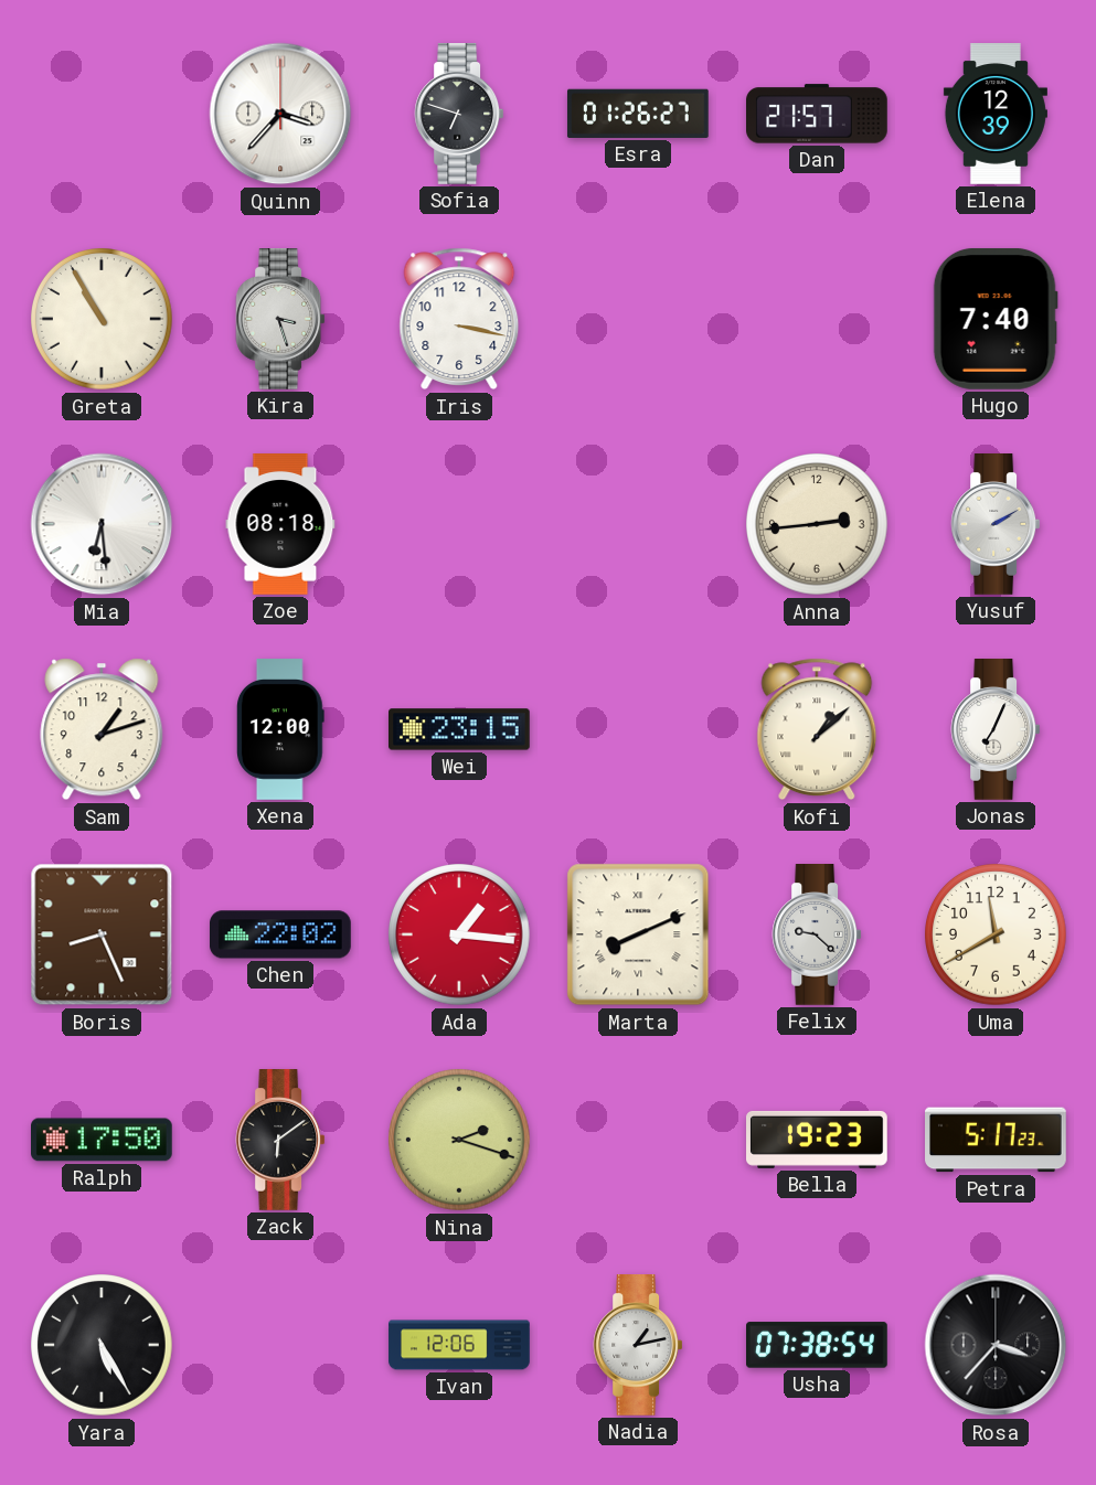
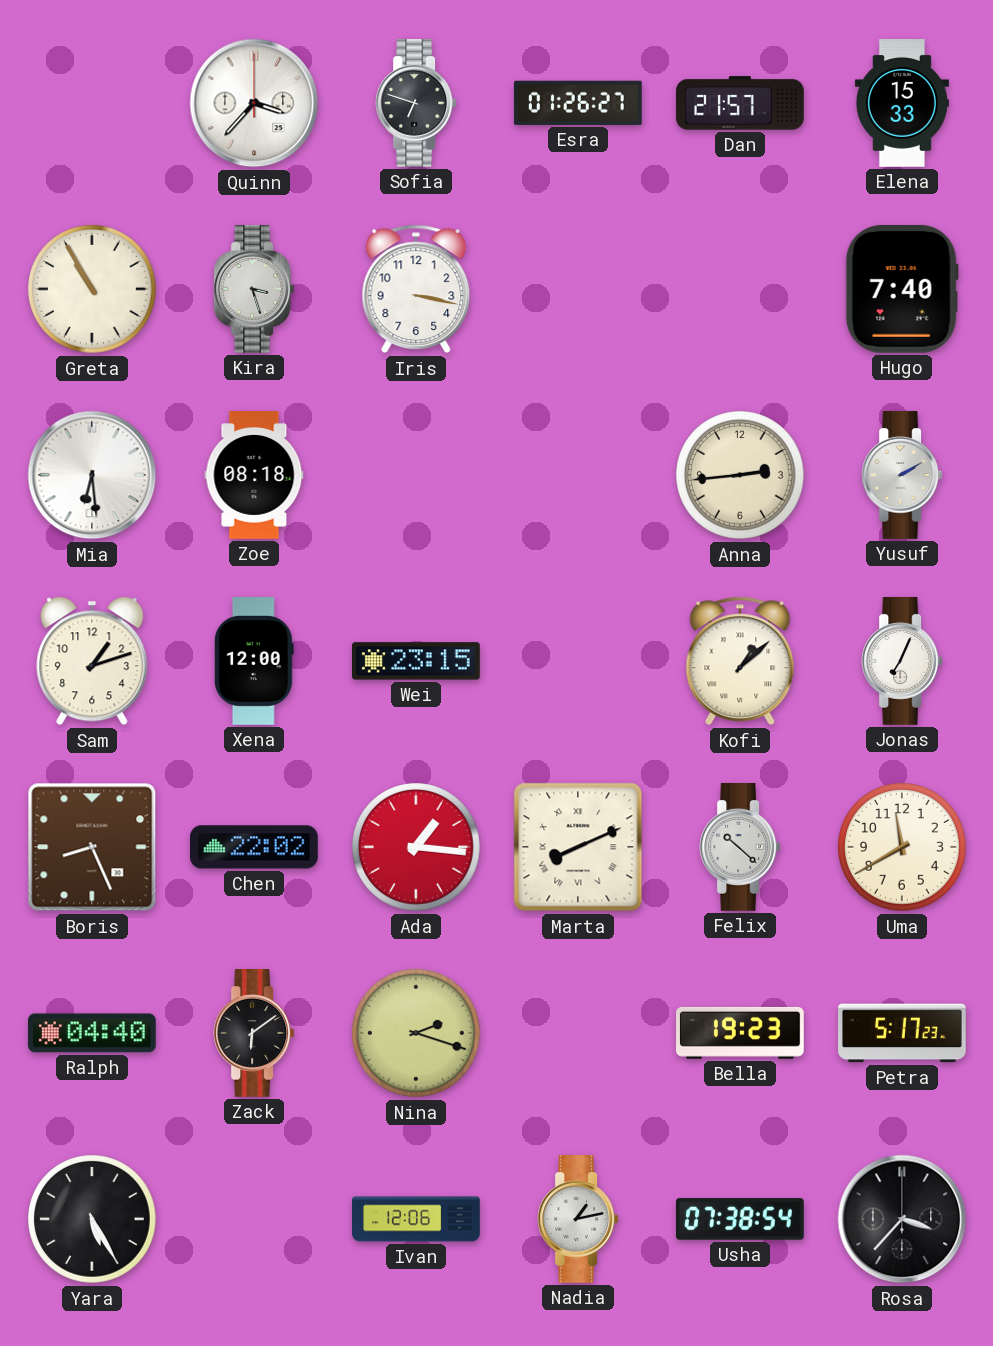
Elena: 12:39 -> 15:33
Felix: 9:22 -> 10:22
Ralph: 17:50 -> 04:40
